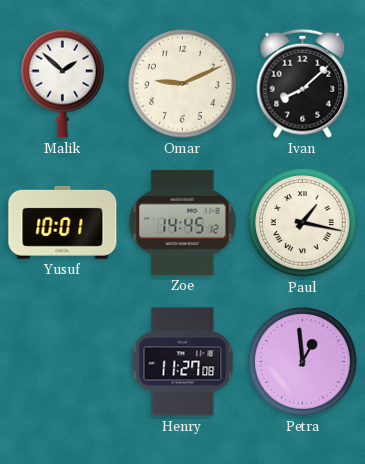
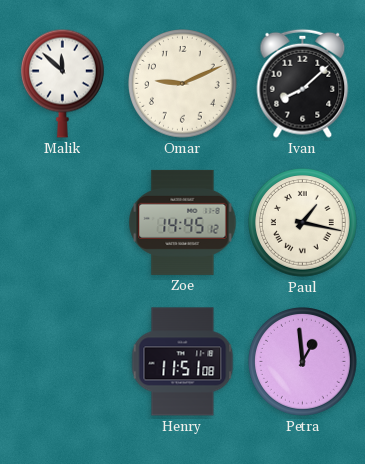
Malik: 1:52 -> 11:52
Yusuf: 10:01 -> none
Henry: 11:27 -> 11:51
